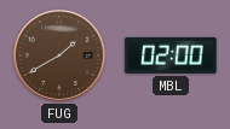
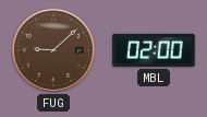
FUG: 1:40 -> 9:08
